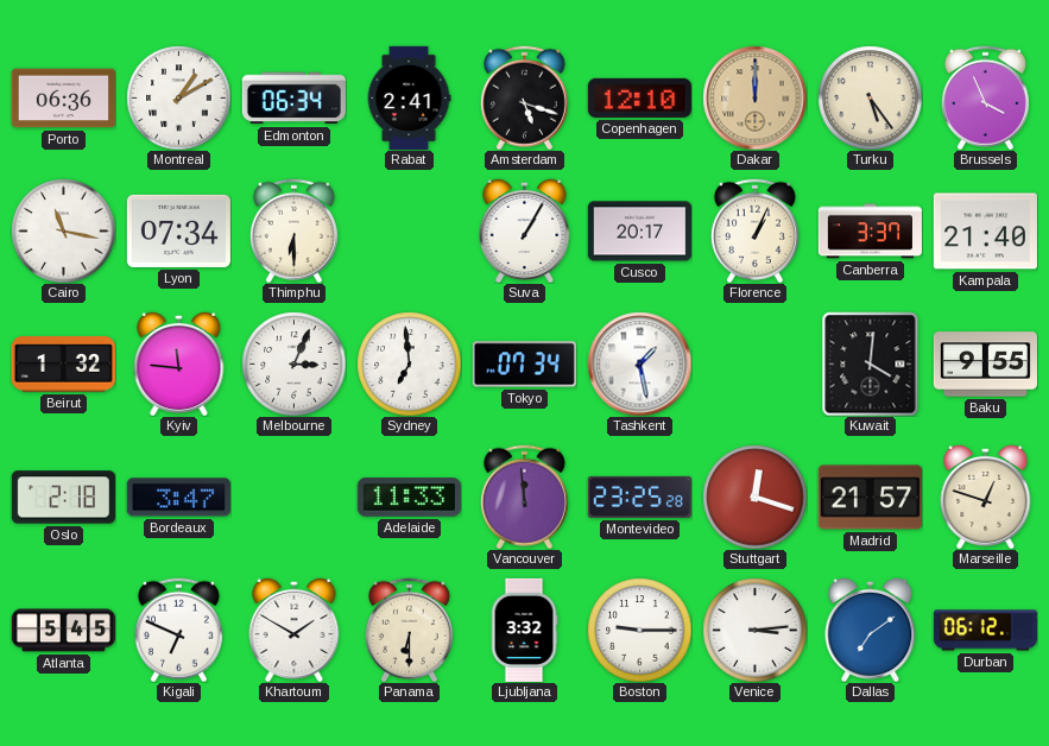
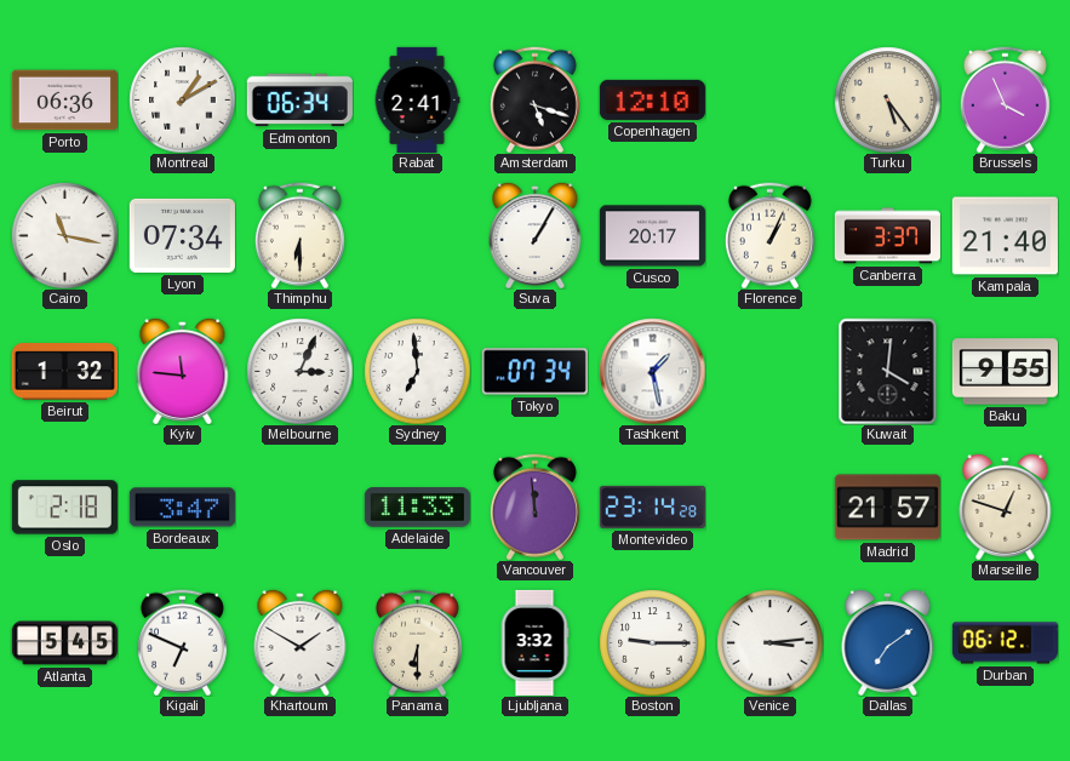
Dakar: 12:00 -> none
Montevideo: 23:25 -> 23:14
Stuttgart: 12:18 -> none
